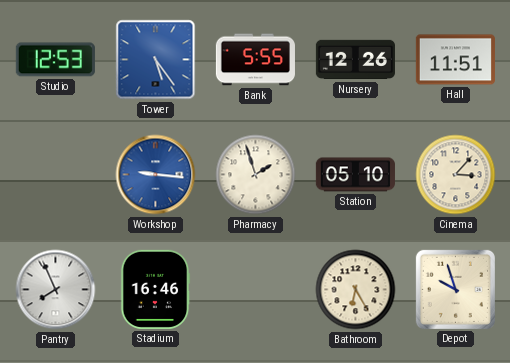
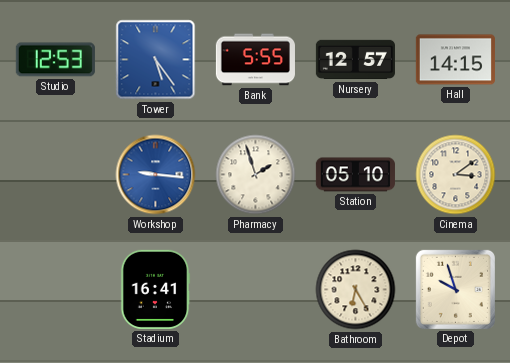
Nursery: 12:26 -> 12:57
Hall: 11:51 -> 14:15
Cinema: 3:07 -> 3:09
Pantry: 7:56 -> none
Stadium: 16:46 -> 16:41
